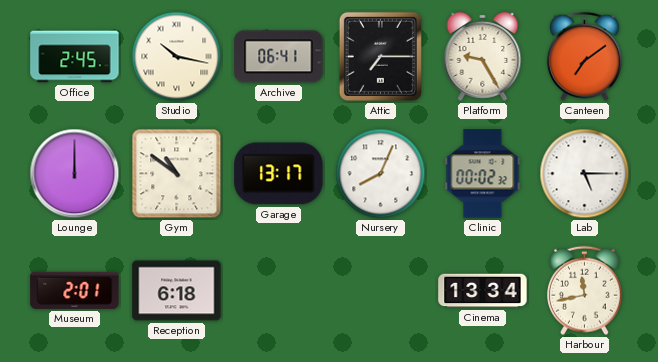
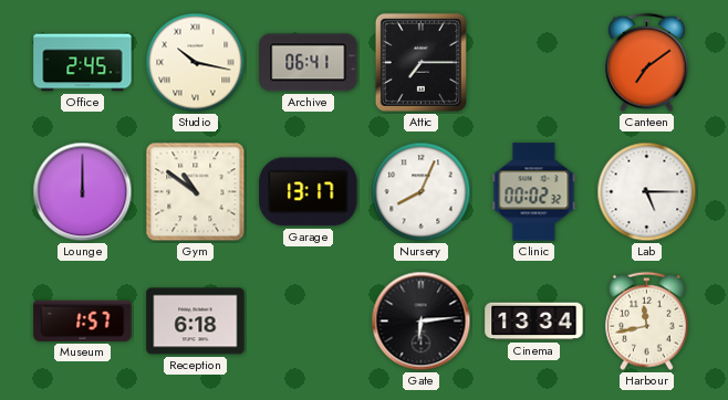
Platform: 9:25 -> none
Museum: 2:01 -> 1:57
Gate: none -> 6:14
